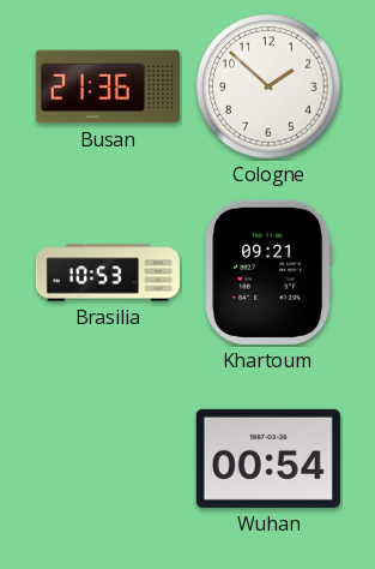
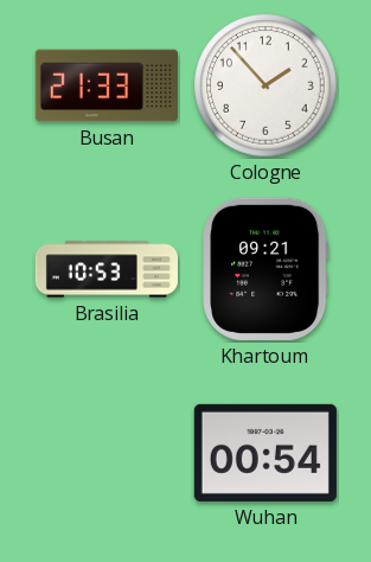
Busan: 21:36 -> 21:33
Cologne: 1:52 -> 1:53
